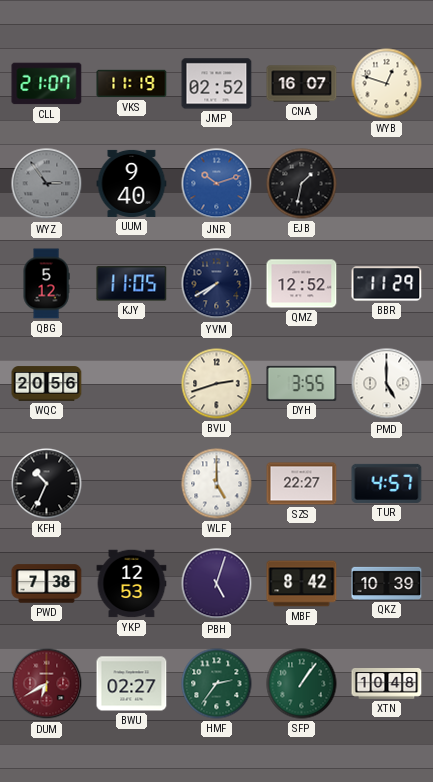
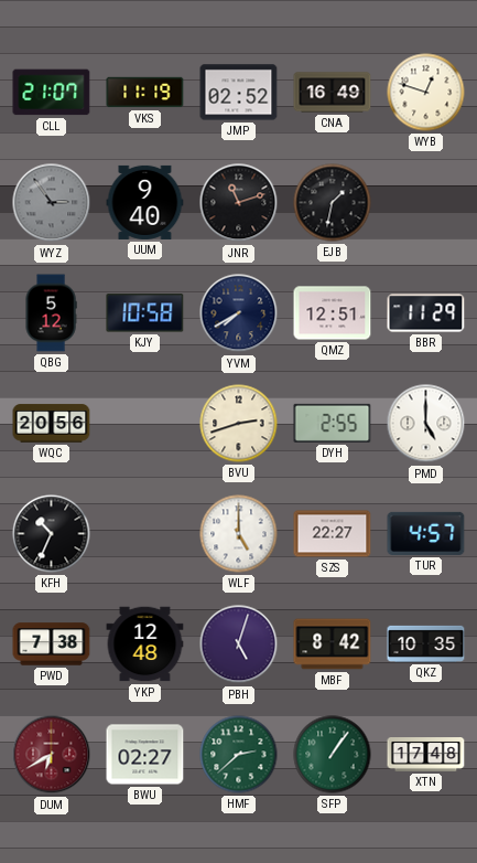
CNA: 16:07 -> 16:49
JNR: 10:12 -> 11:12
JNR dial: blue -> black
KJY: 11:05 -> 10:58
QMZ: 12:52 -> 12:51
DYH: 3:55 -> 2:55
YKP: 12:53 -> 12:48
QKZ: 10:39 -> 10:35
HMF: 2:36 -> 2:38
XTN: 10:48 -> 17:48
